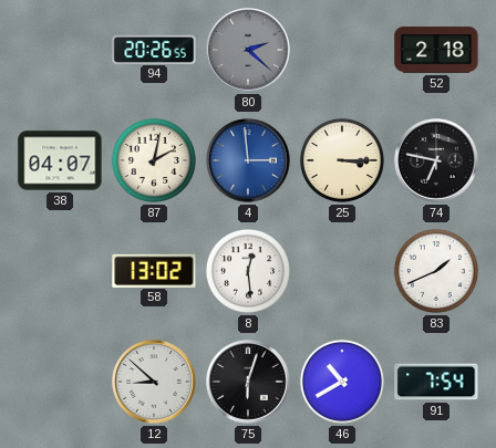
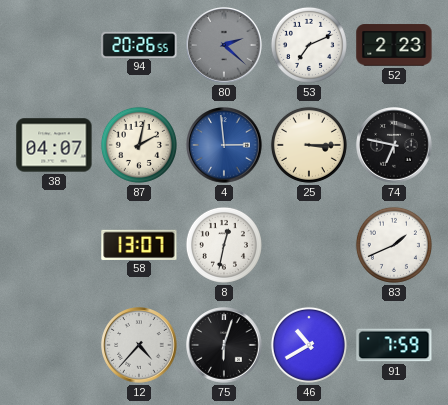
53: none -> 7:11
52: 2:18 -> 2:23
58: 13:02 -> 13:07
8: 12:29 -> 12:32
12: 8:52 -> 4:37
91: 7:54 -> 7:59
